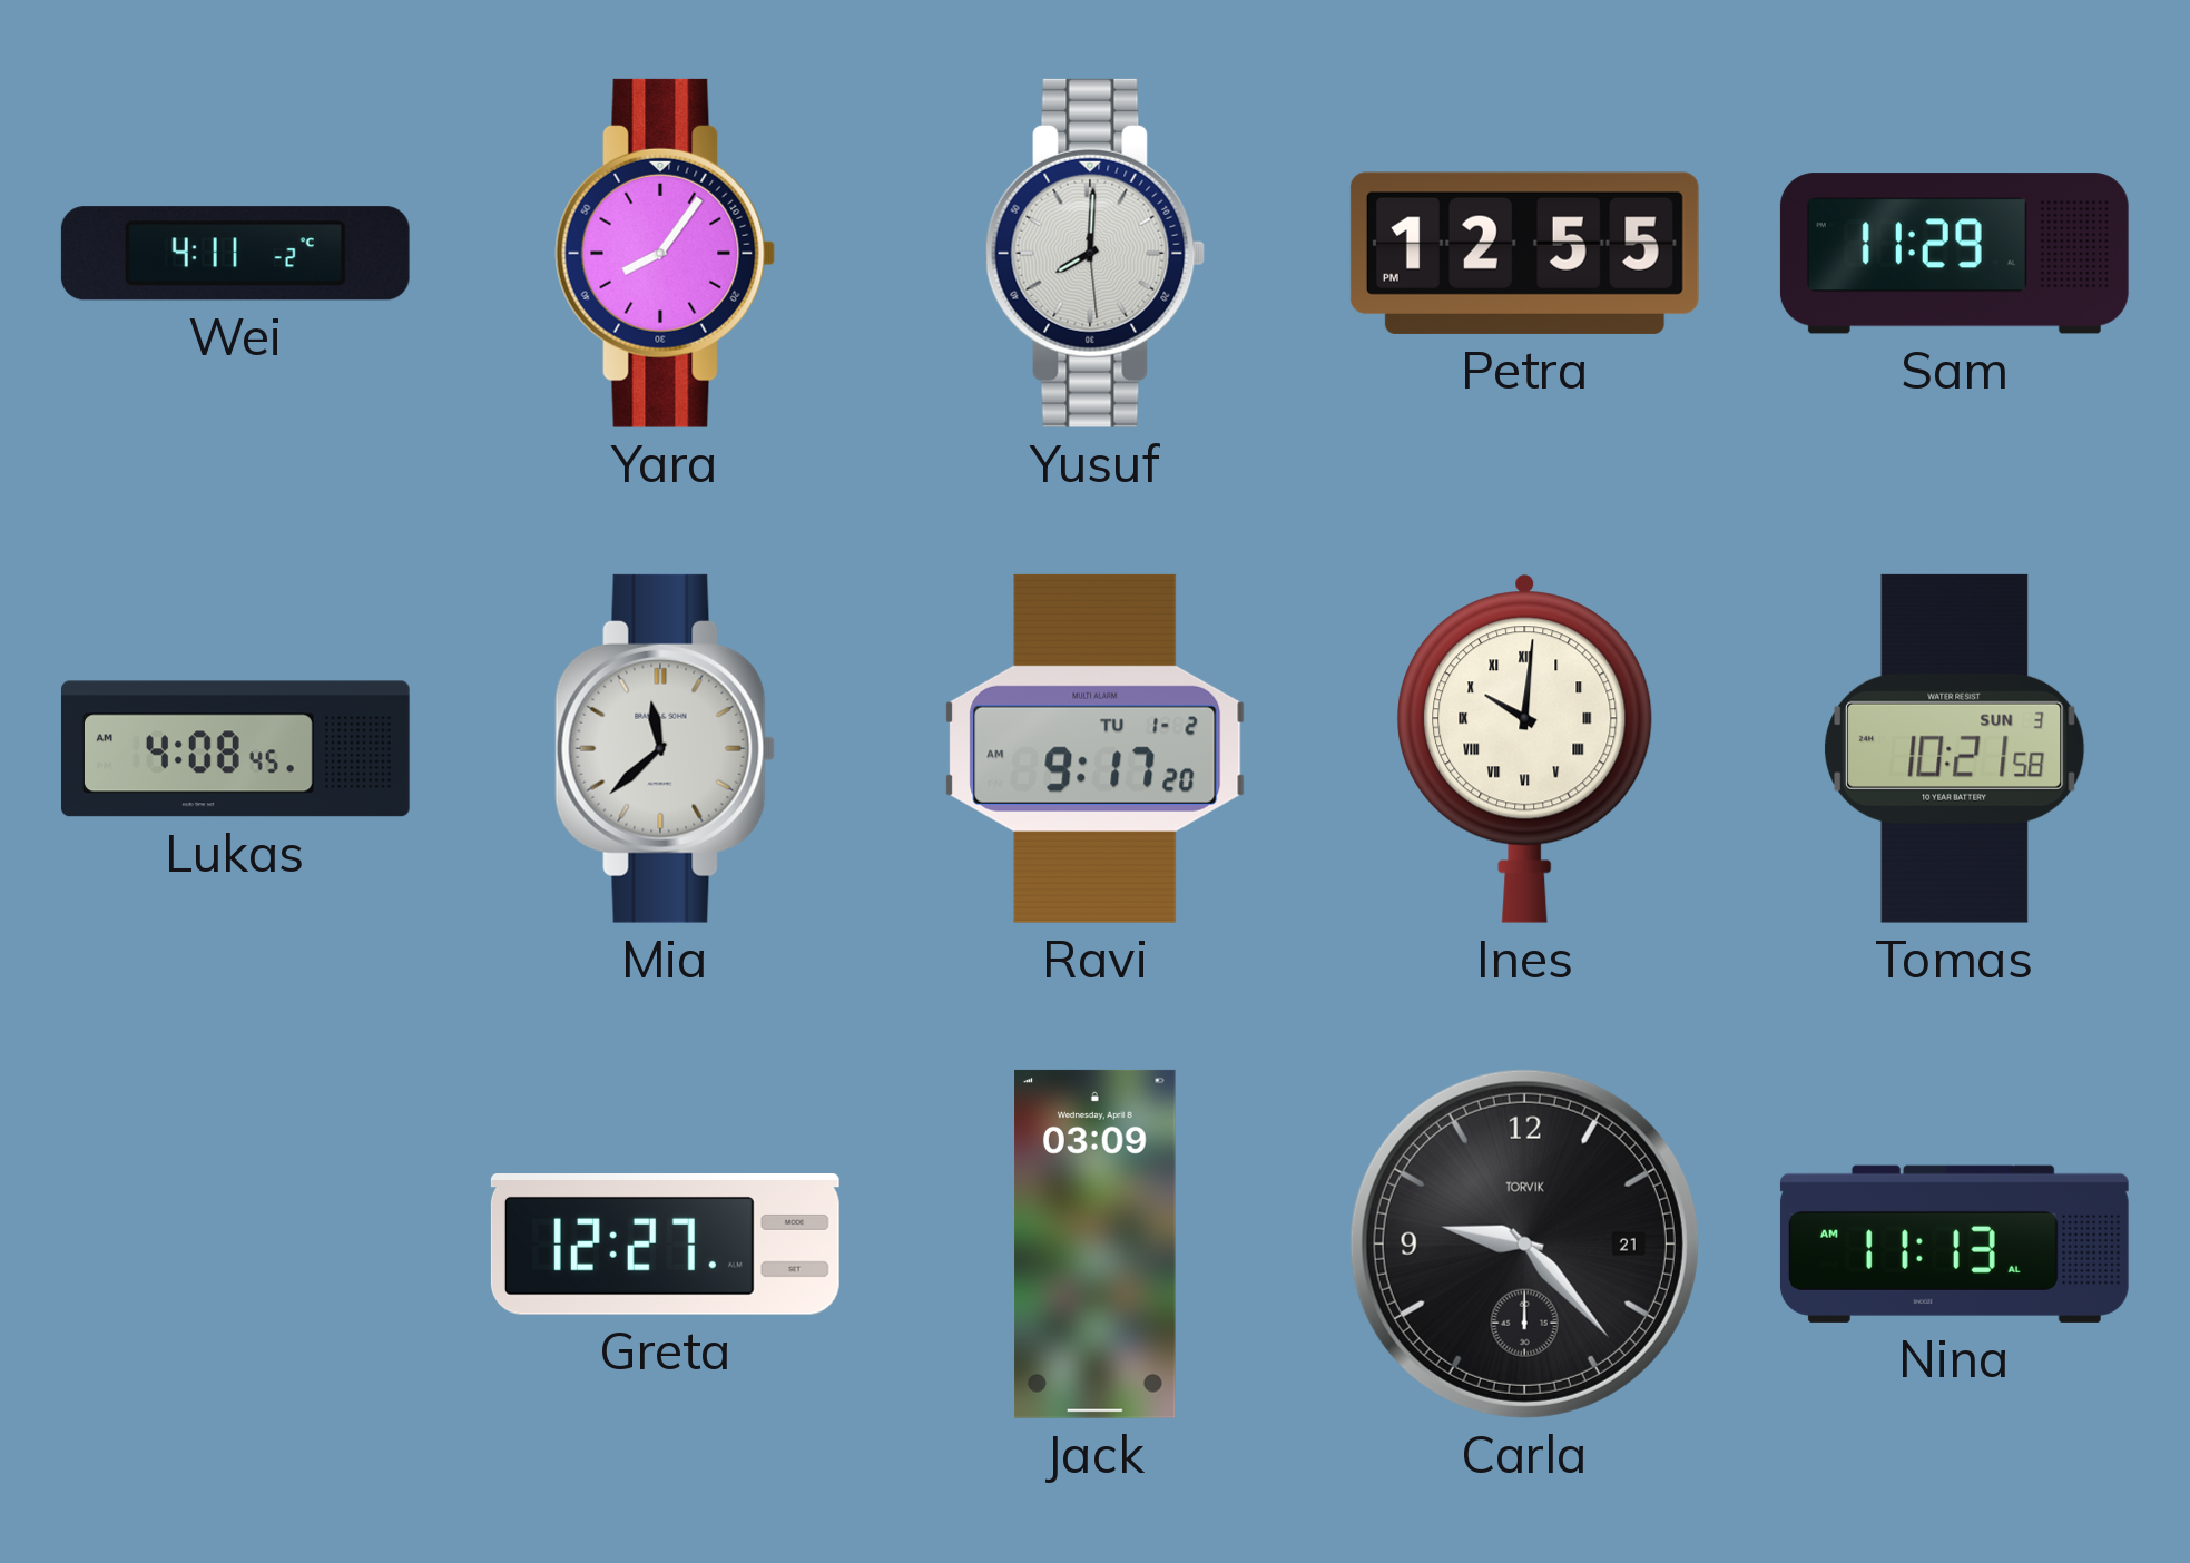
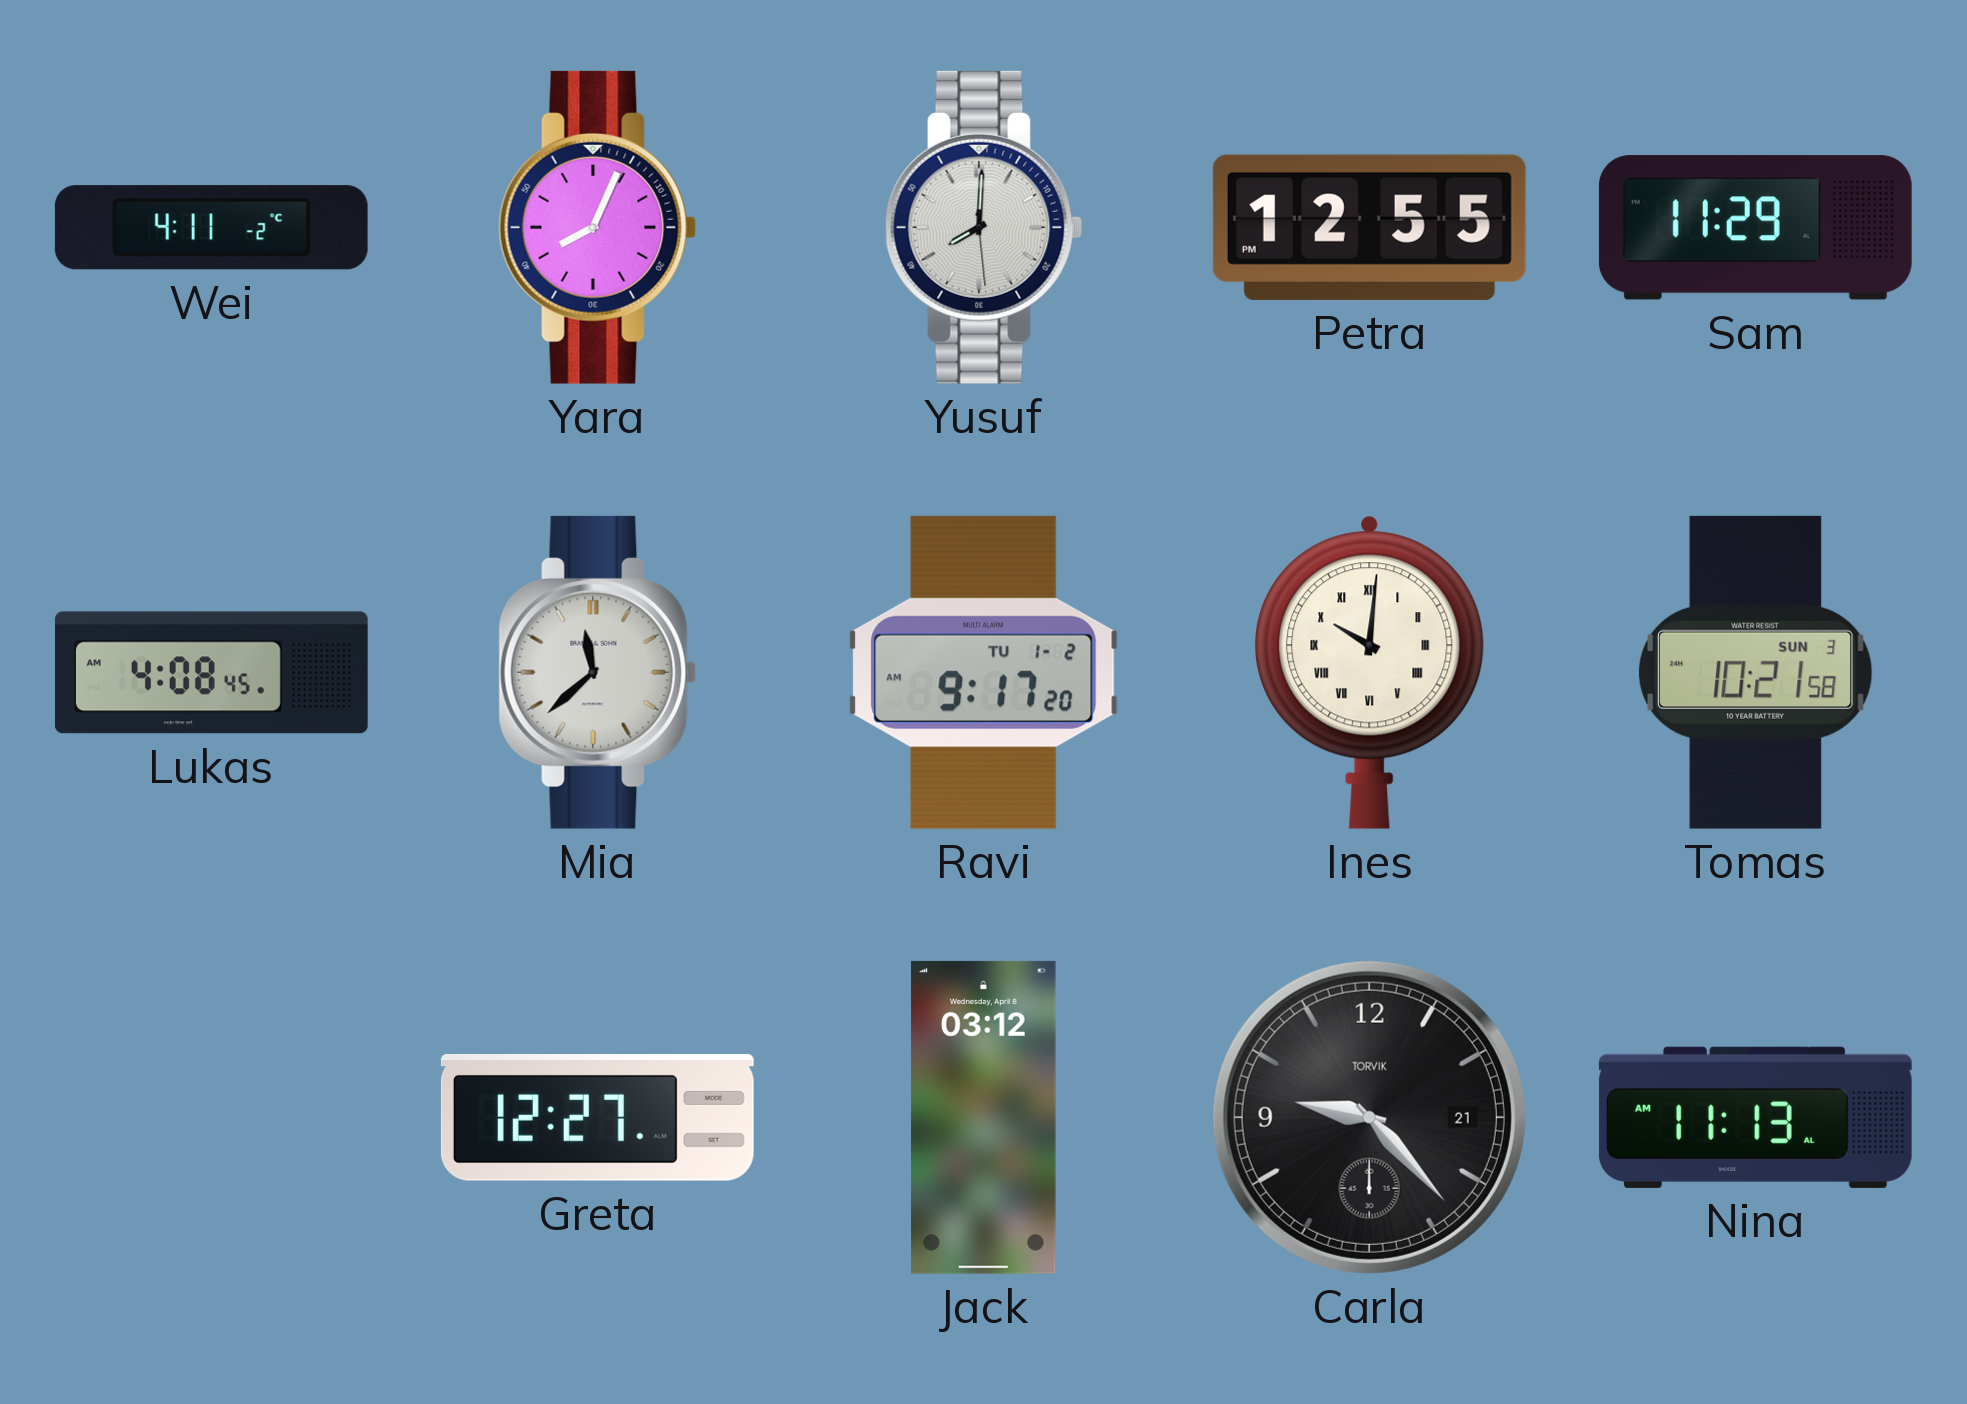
Yara: 8:06 -> 8:04
Jack: 03:09 -> 03:12
